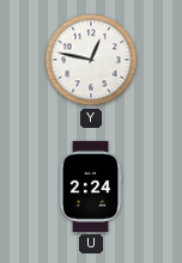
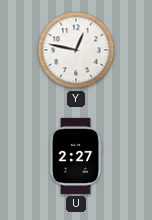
U: 2:24 -> 2:27
